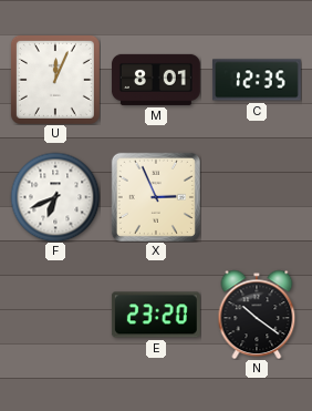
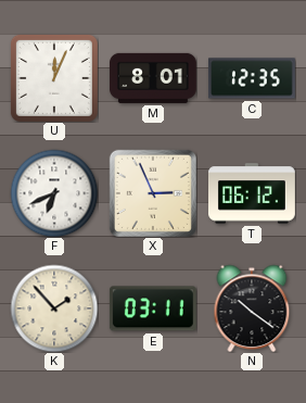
T: none -> 06:12
K: none -> 1:53
E: 23:20 -> 03:11
